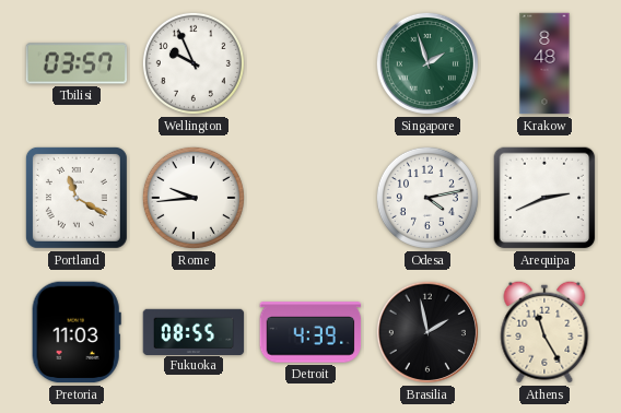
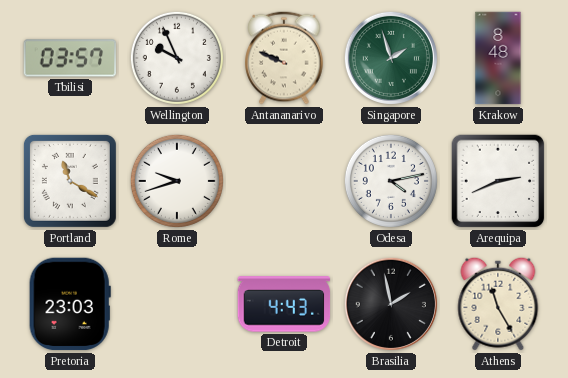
Antananarivo: none -> 9:49
Rome: 9:44 -> 9:42
Pretoria: 11:03 -> 23:03
Fukuoka: 08:55 -> none
Detroit: 4:39 -> 4:43
